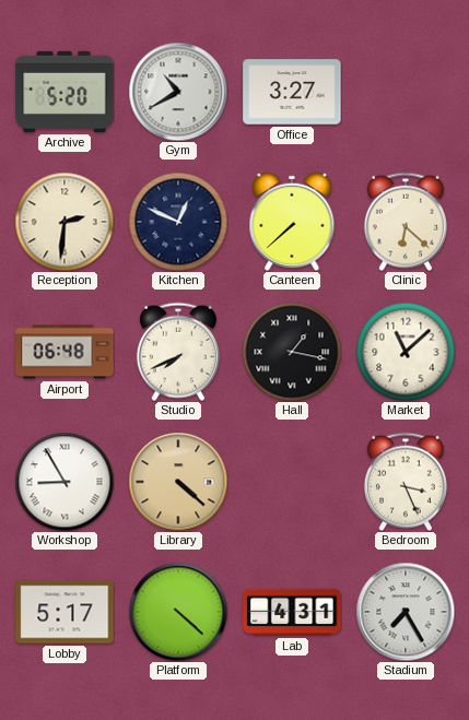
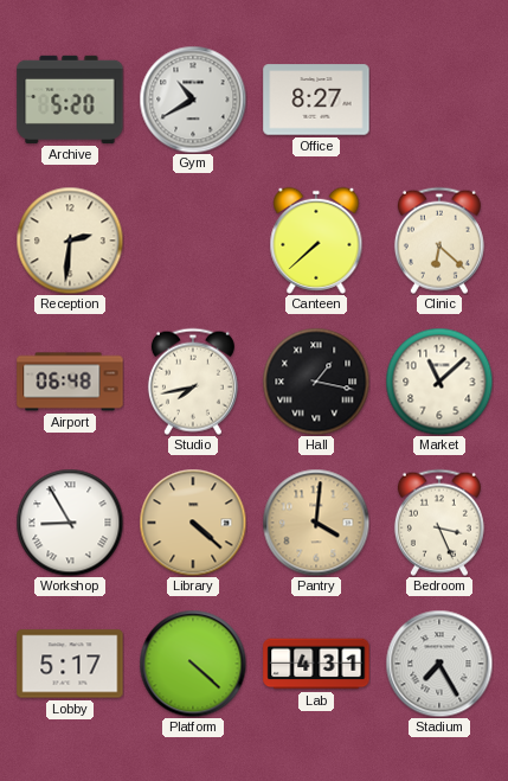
Office: 3:27 -> 8:27
Kitchen: 12:49 -> none
Studio: 7:41 -> 7:43
Pantry: none -> 4:01
